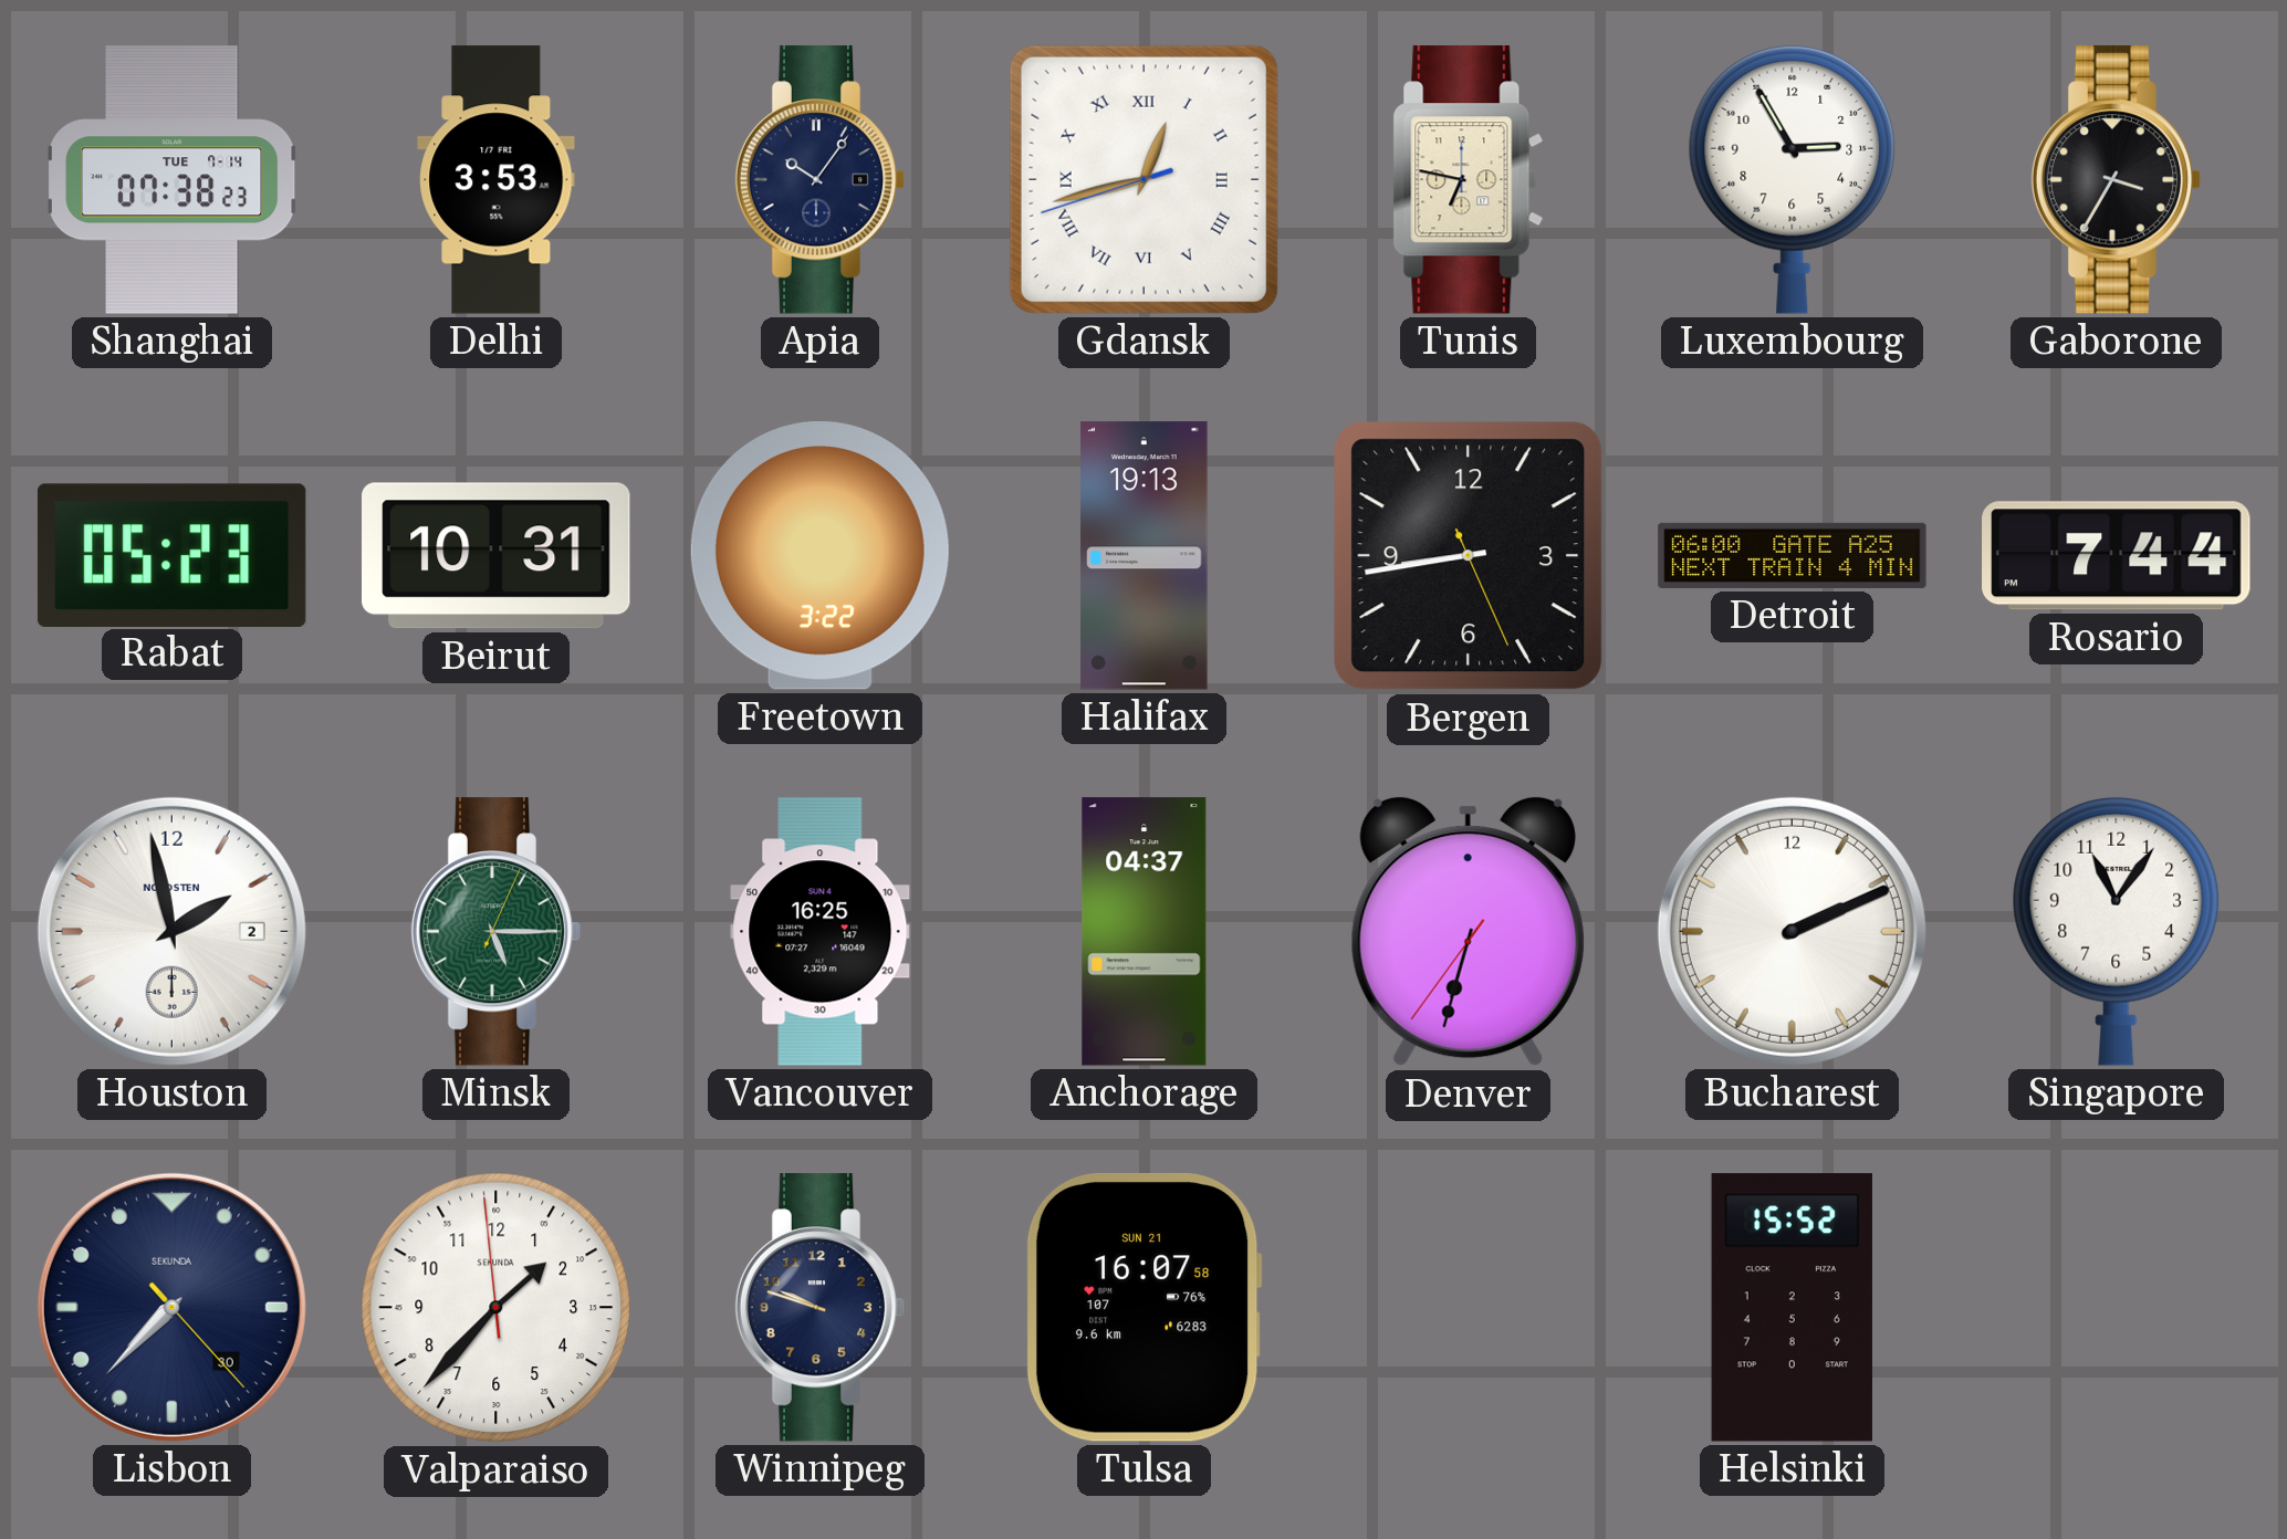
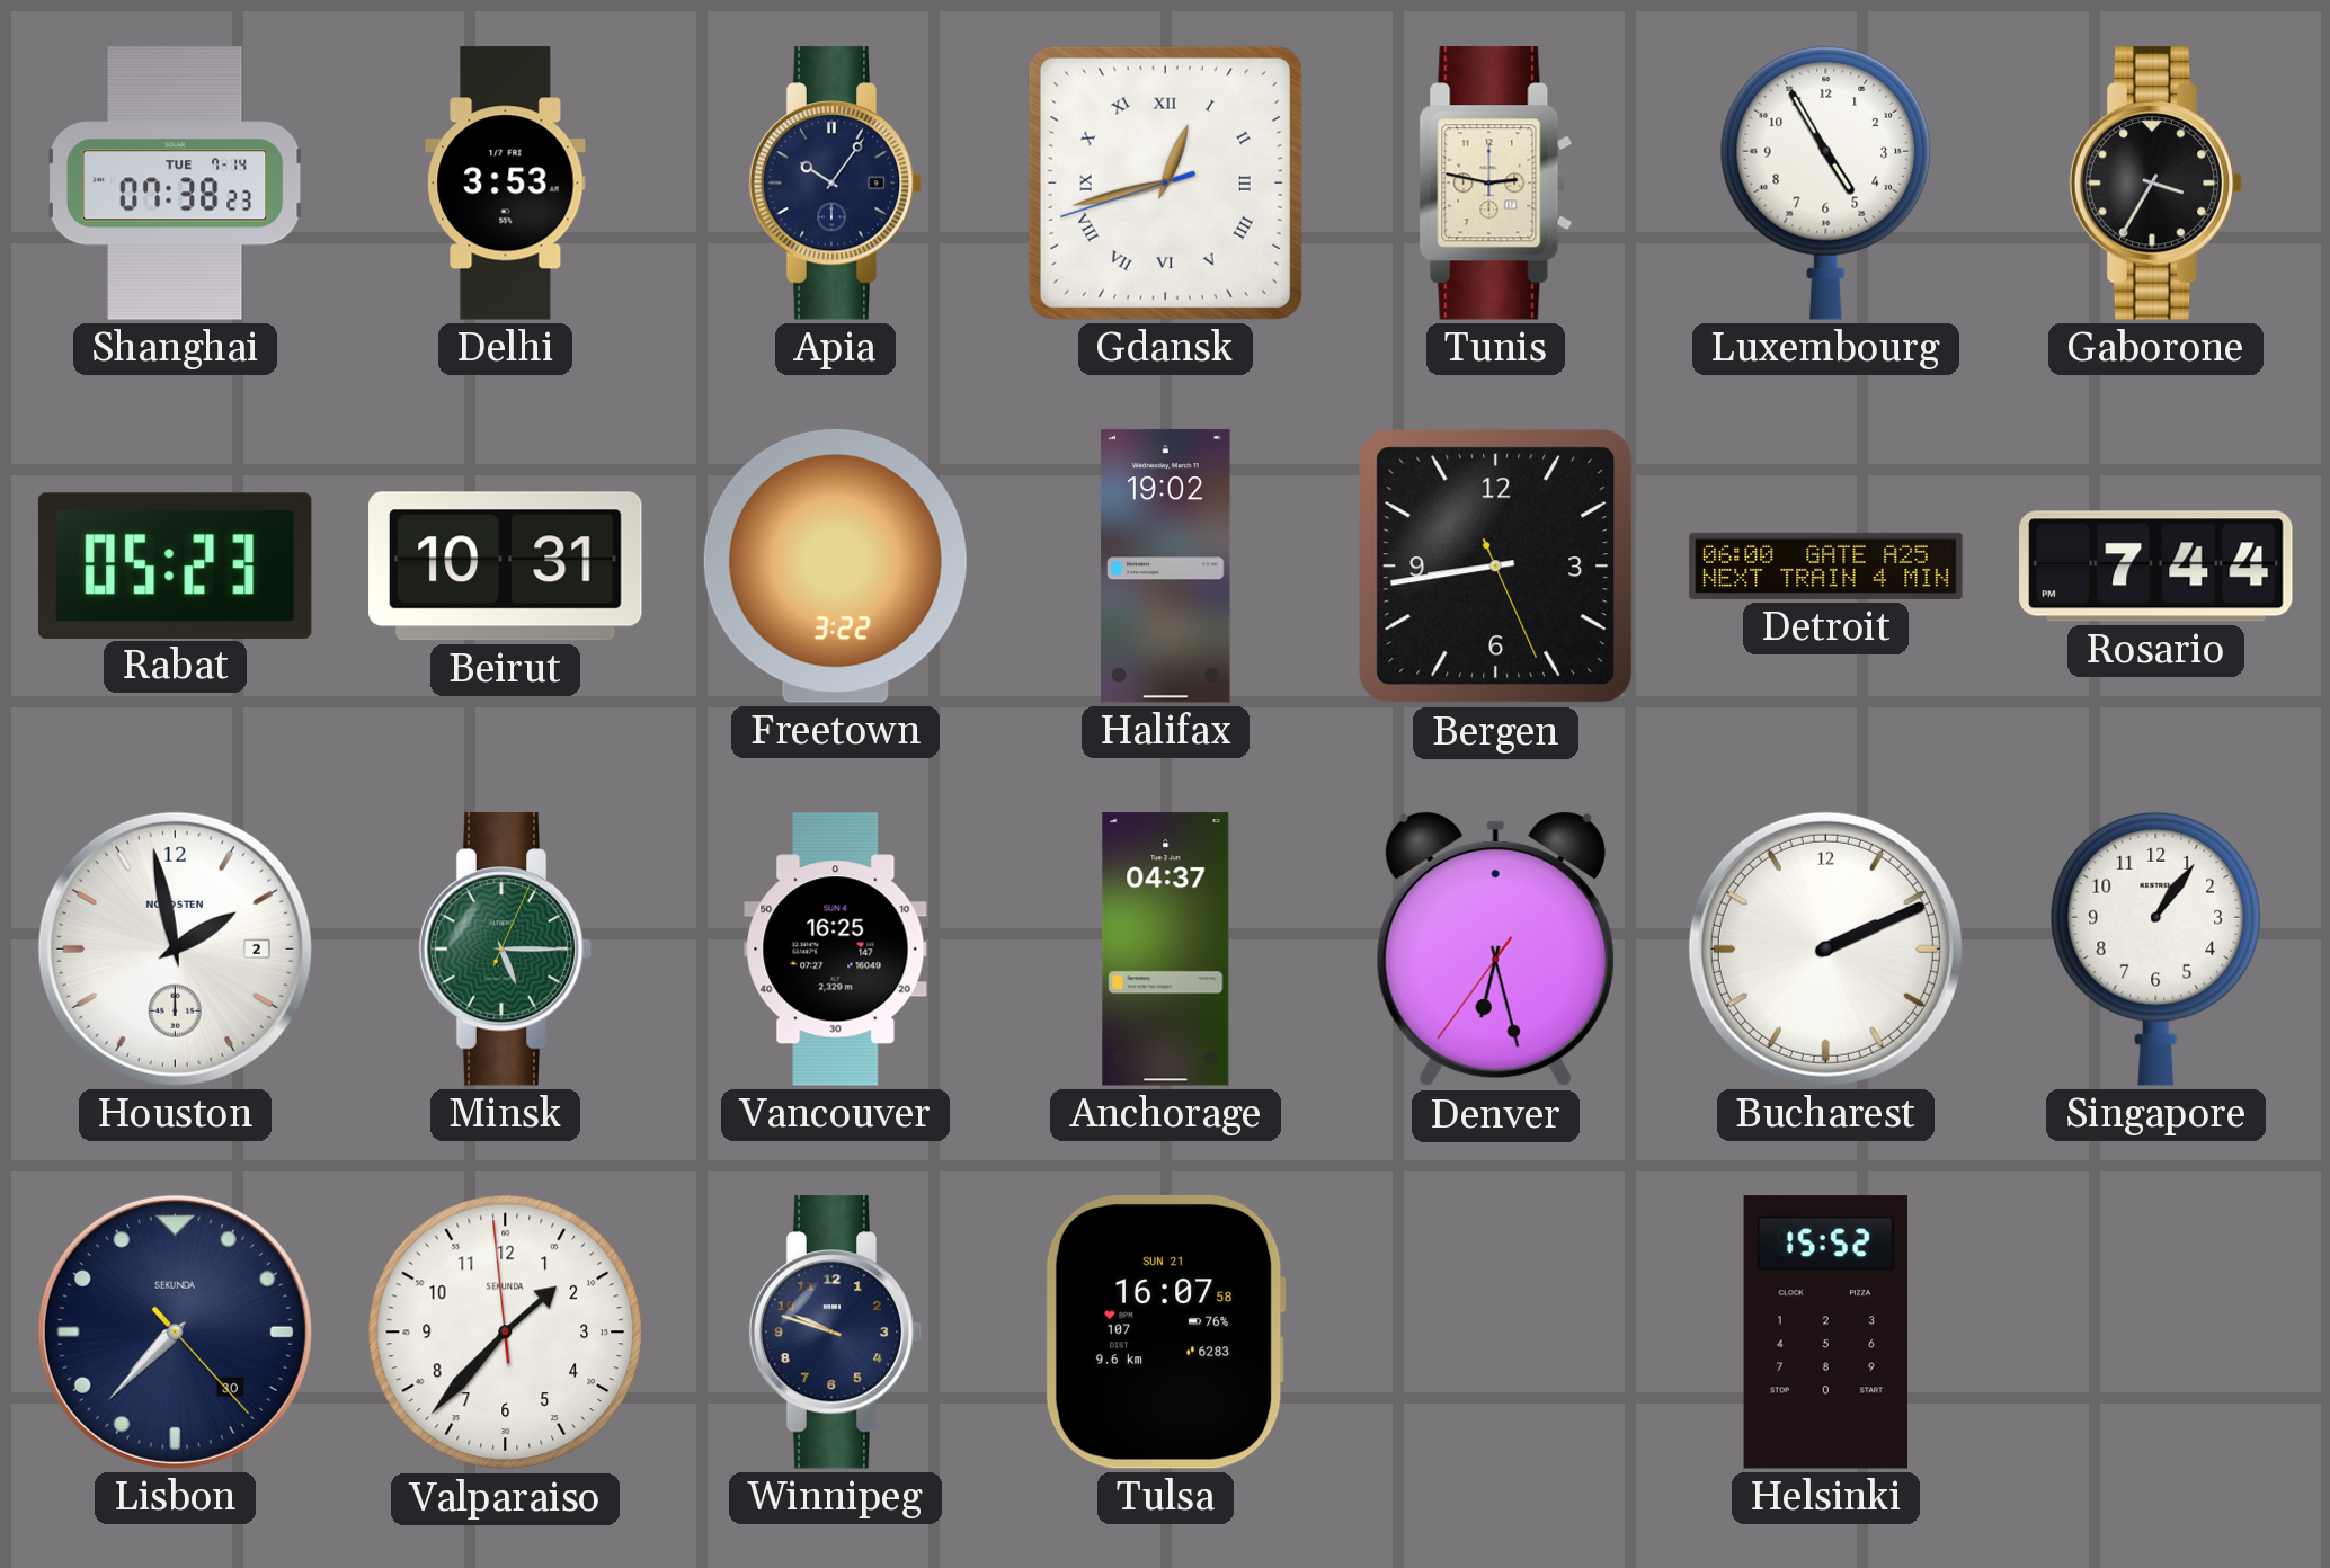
Tunis: 6:47 -> 2:47
Luxembourg: 2:55 -> 4:55
Halifax: 19:13 -> 19:02
Denver: 6:32 -> 6:27
Singapore: 11:06 -> 1:06
